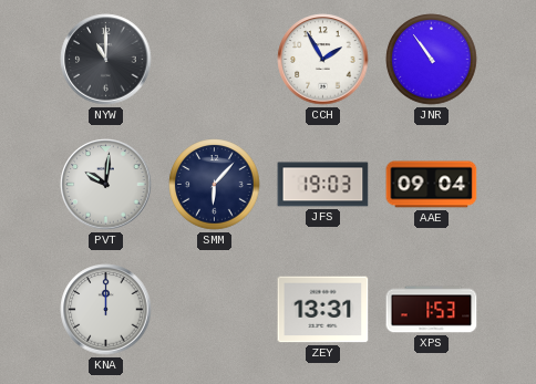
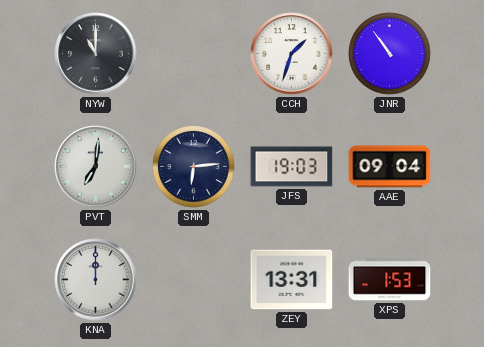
CCH: 1:55 -> 1:33
PVT: 10:01 -> 7:01
SMM: 6:07 -> 6:14
